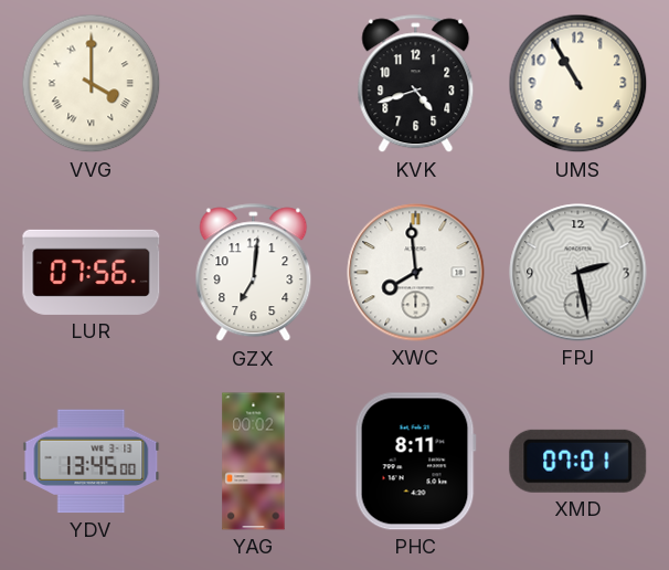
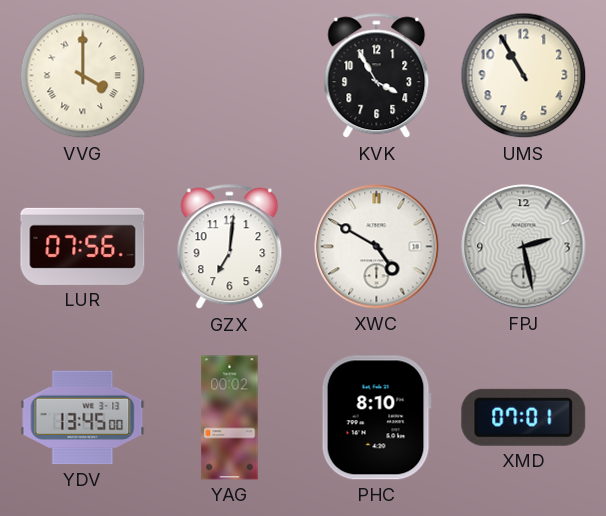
KVK: 4:42 -> 3:55
XWC: 7:59 -> 4:50
PHC: 8:11 -> 8:10
